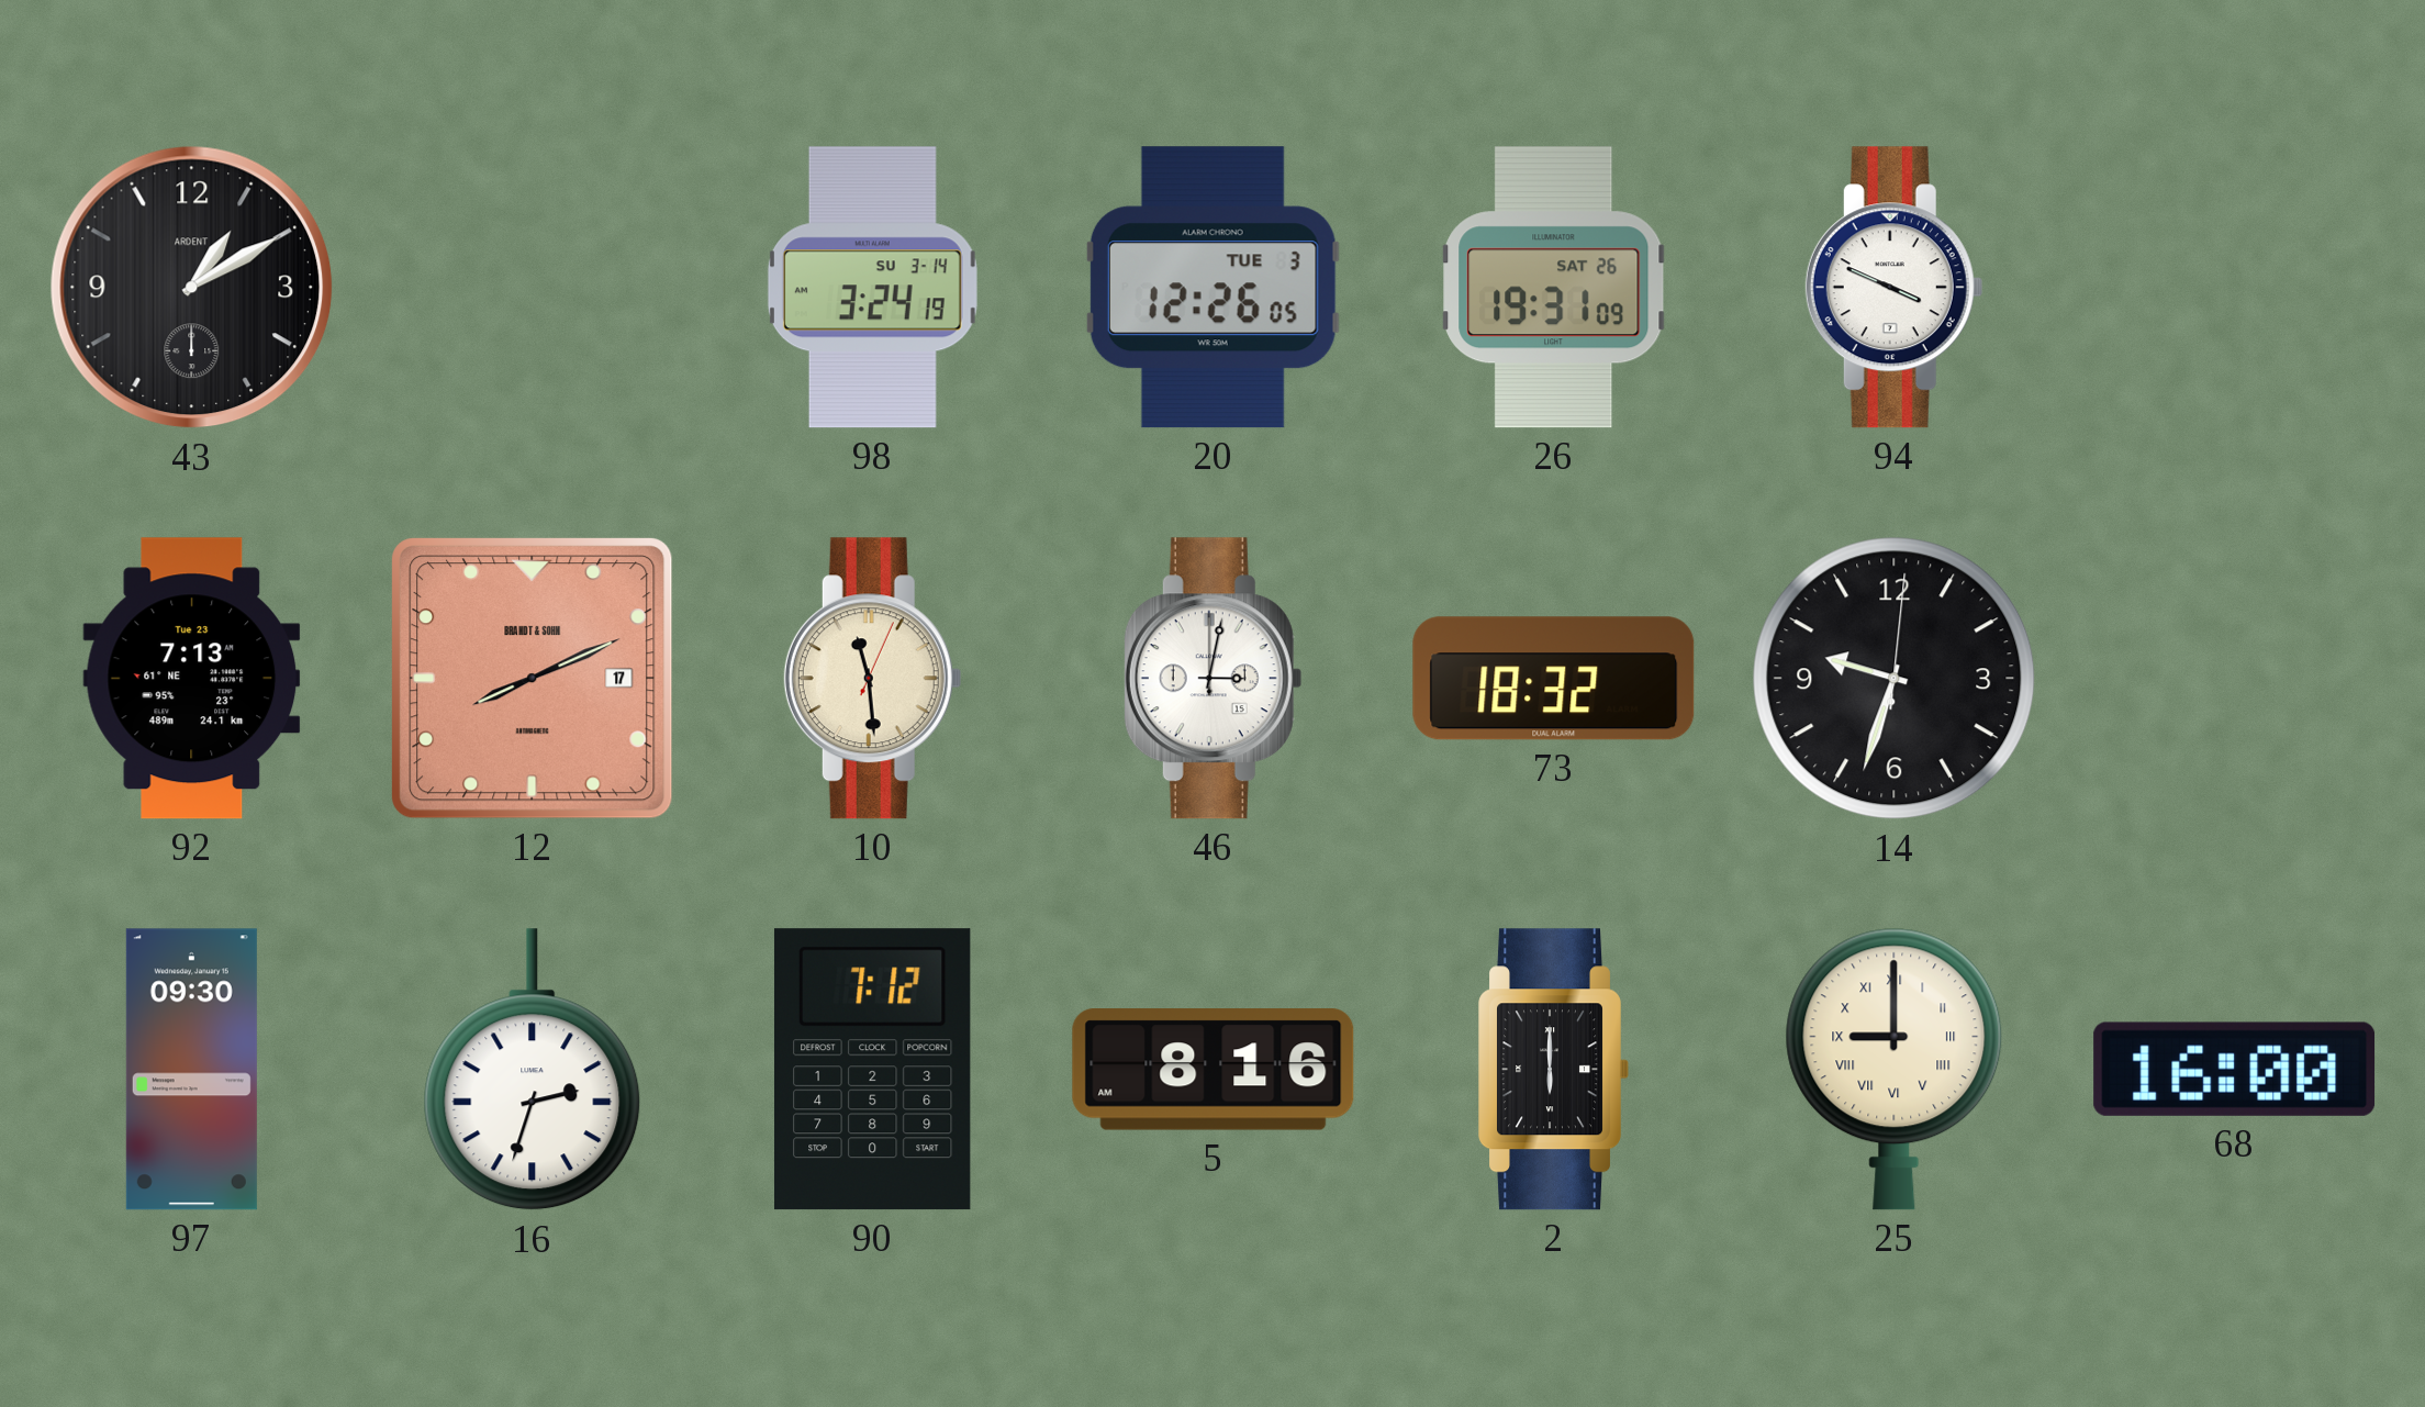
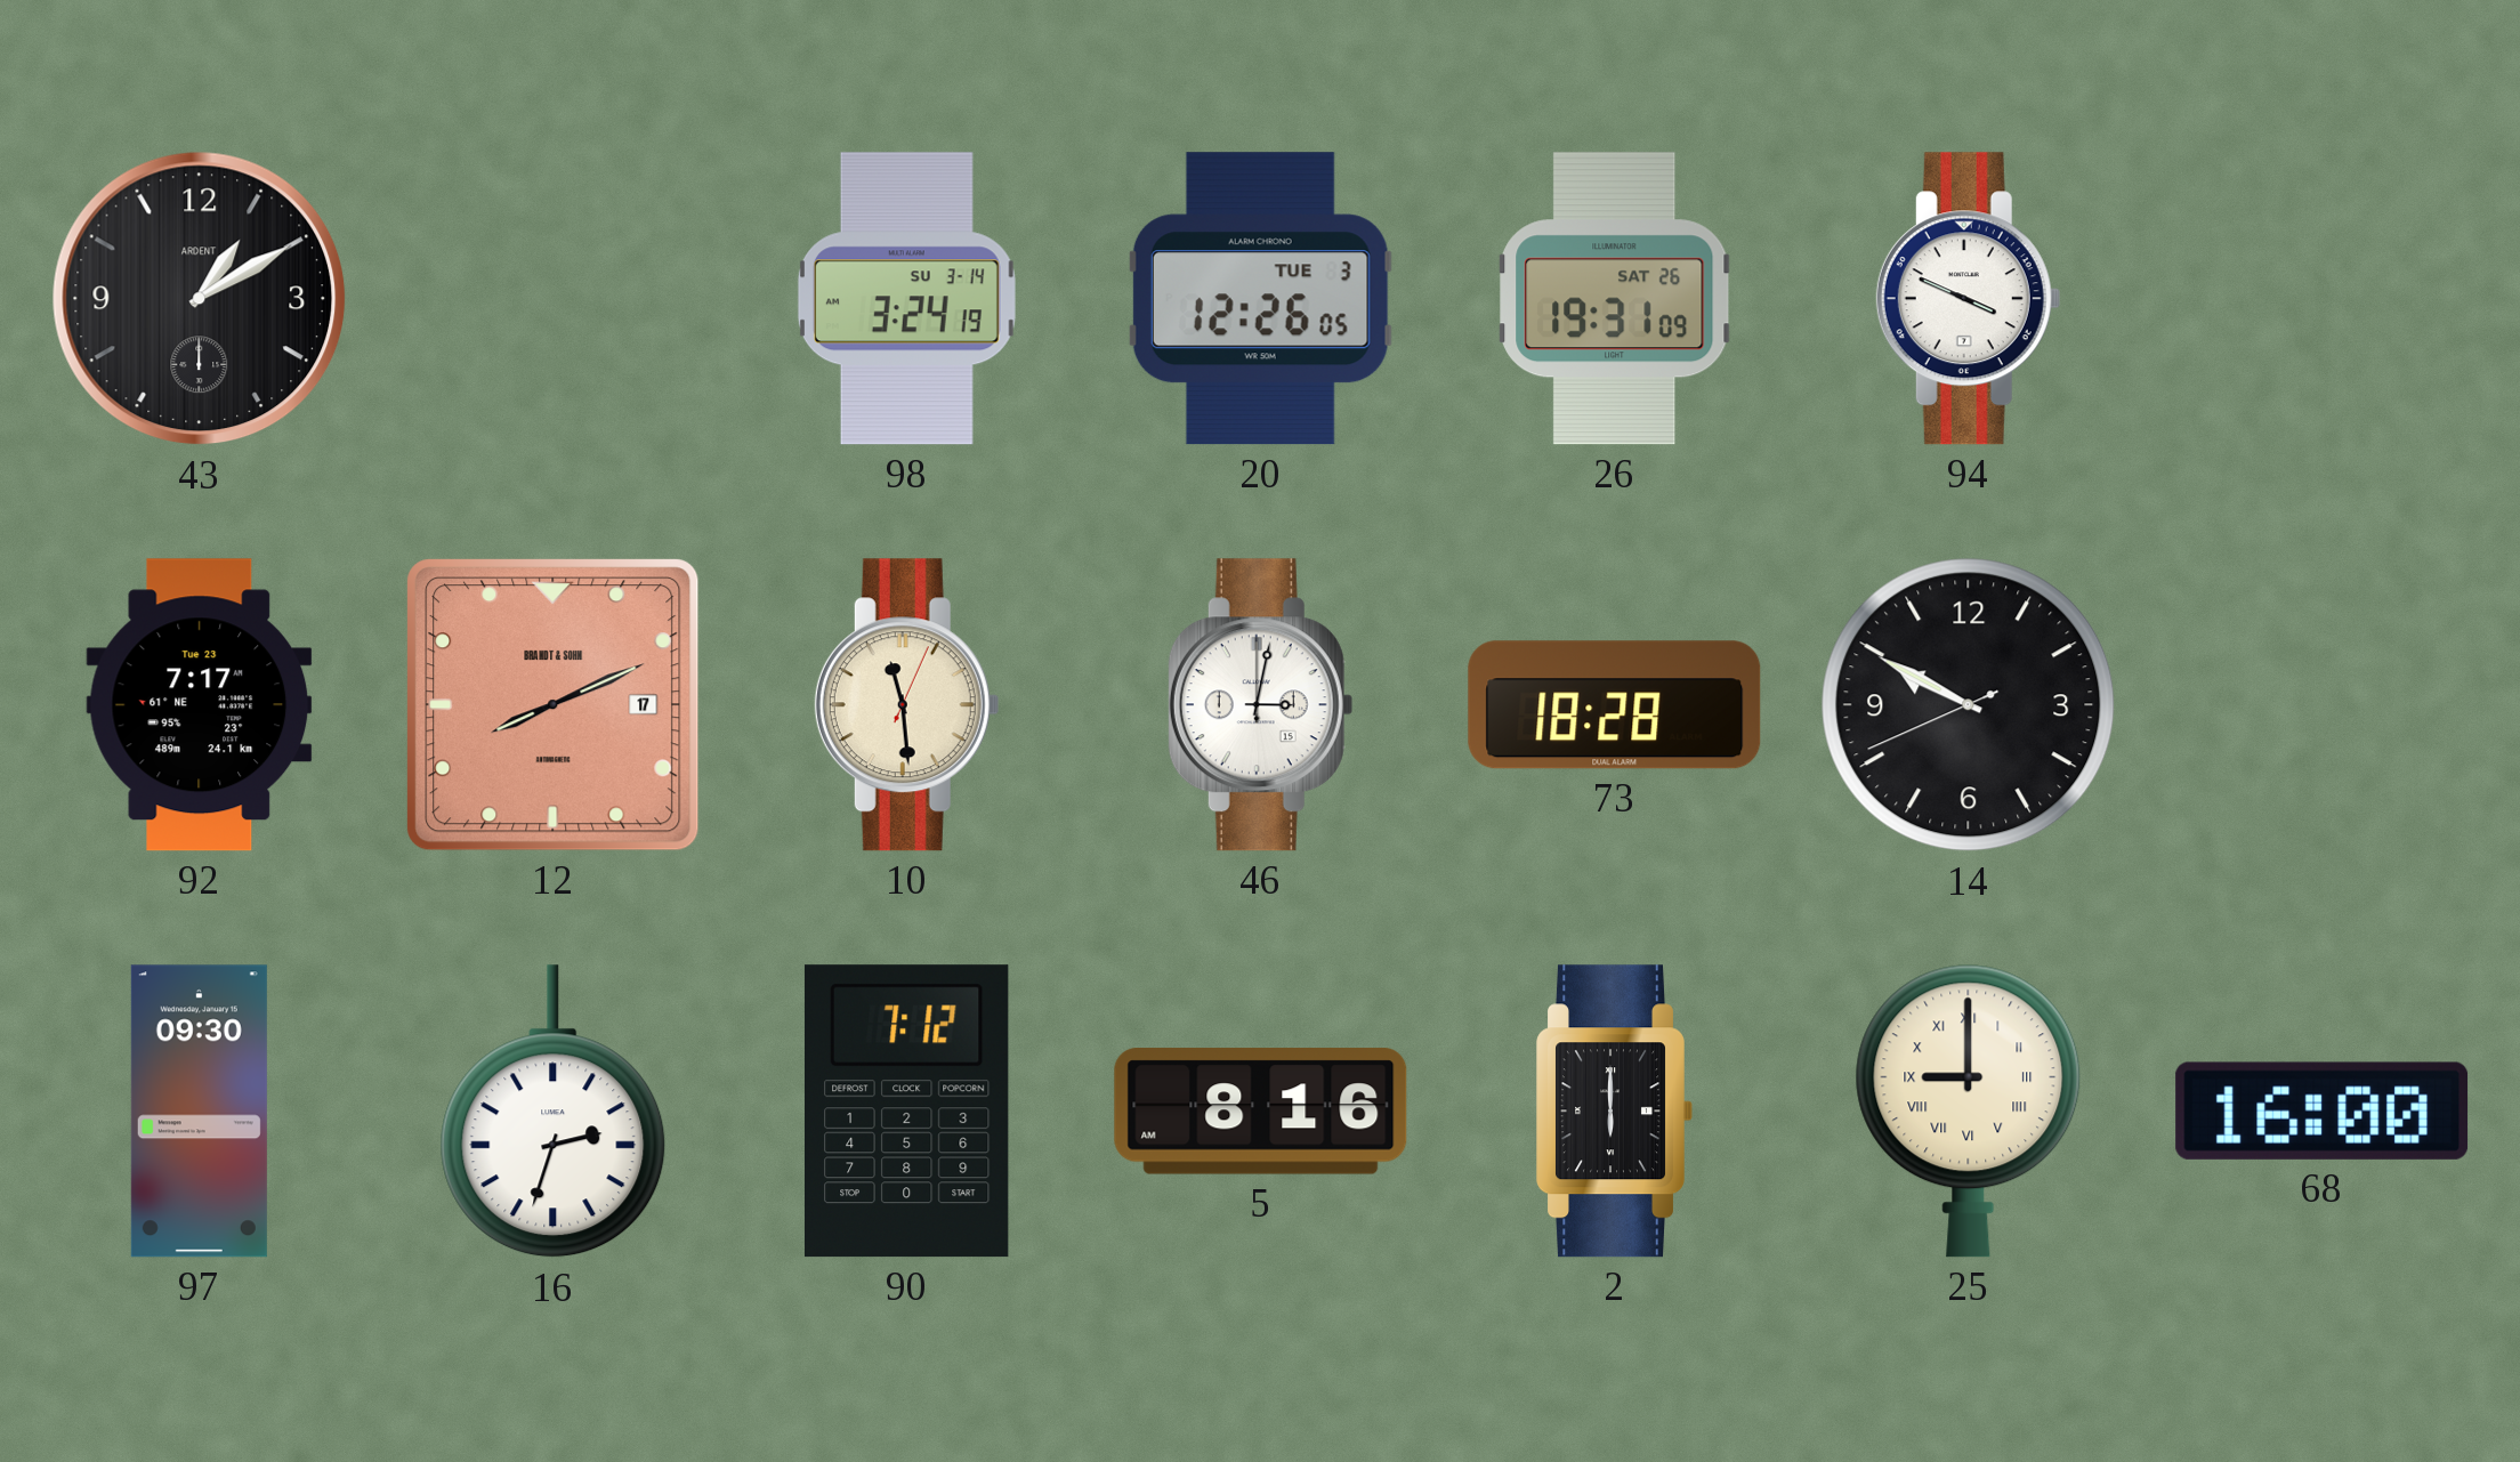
92: 7:13 -> 7:17
73: 18:32 -> 18:28
14: 9:33 -> 9:49
